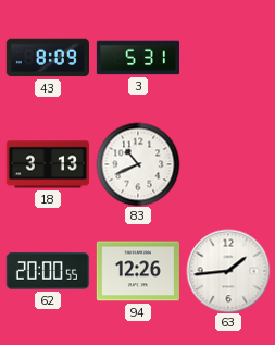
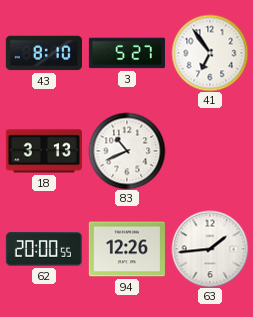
43: 8:09 -> 8:10
3: 5:31 -> 5:27
41: none -> 6:54
